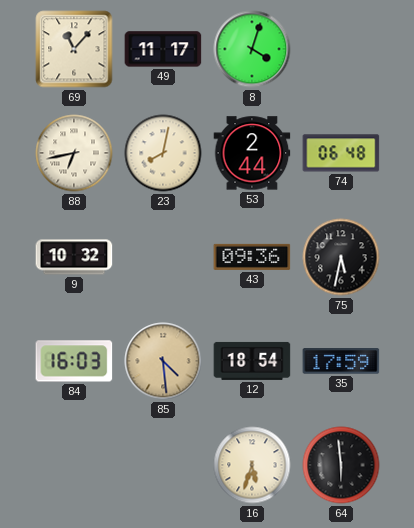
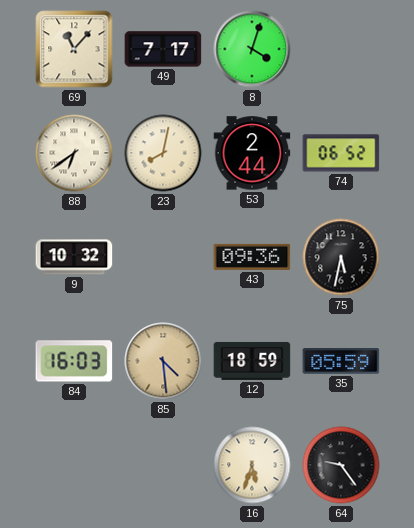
49: 11:17 -> 7:17
88: 6:43 -> 6:39
74: 06:48 -> 06:52
12: 18:54 -> 18:59
35: 17:59 -> 05:59
64: 5:59 -> 9:24
